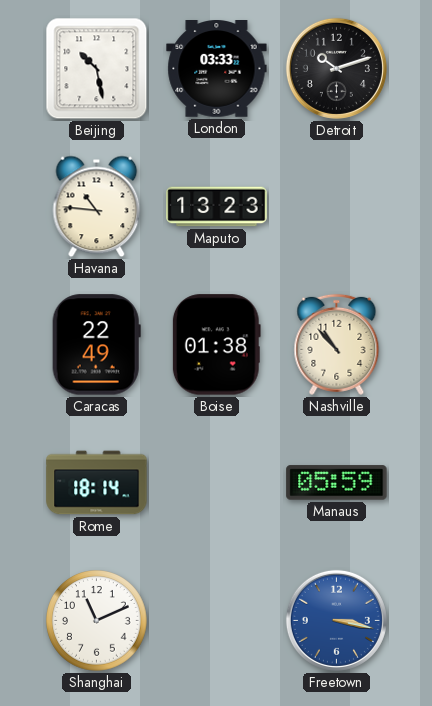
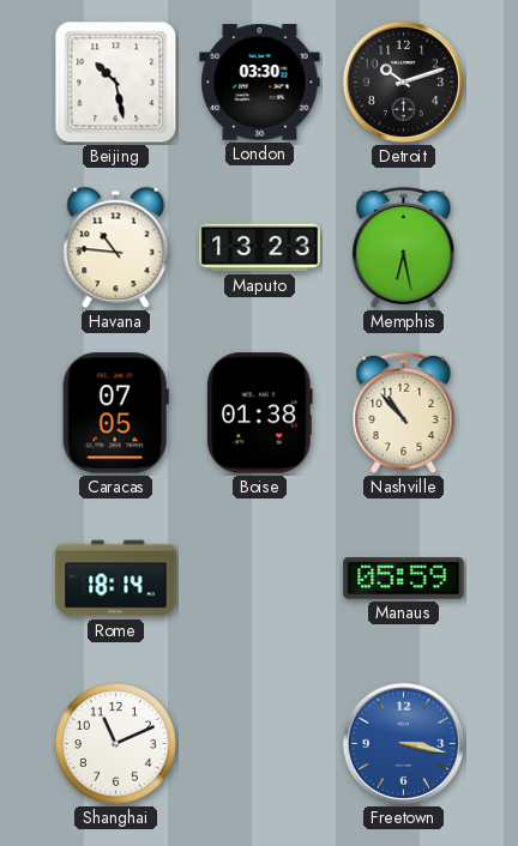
London: 03:33 -> 03:30
Memphis: none -> 6:28
Caracas: 22:49 -> 07:05
